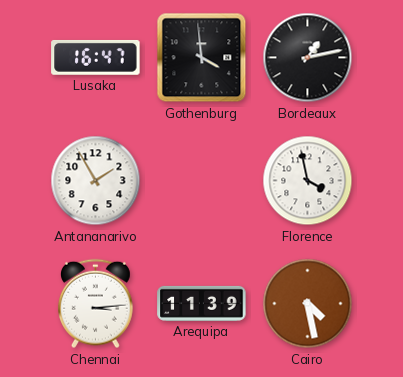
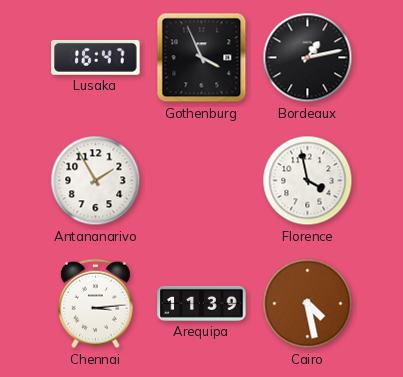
Gothenburg: 3:59 -> 3:56
